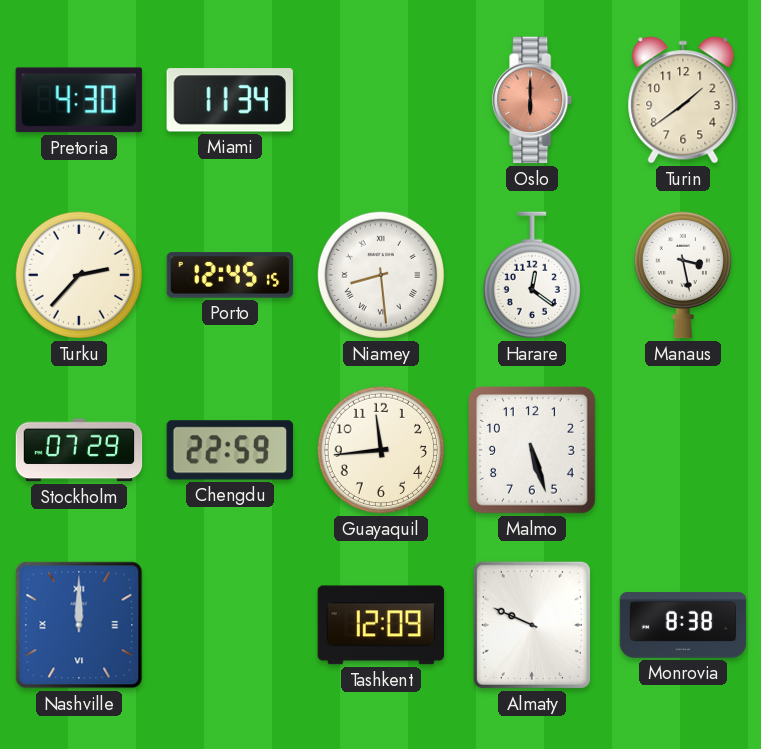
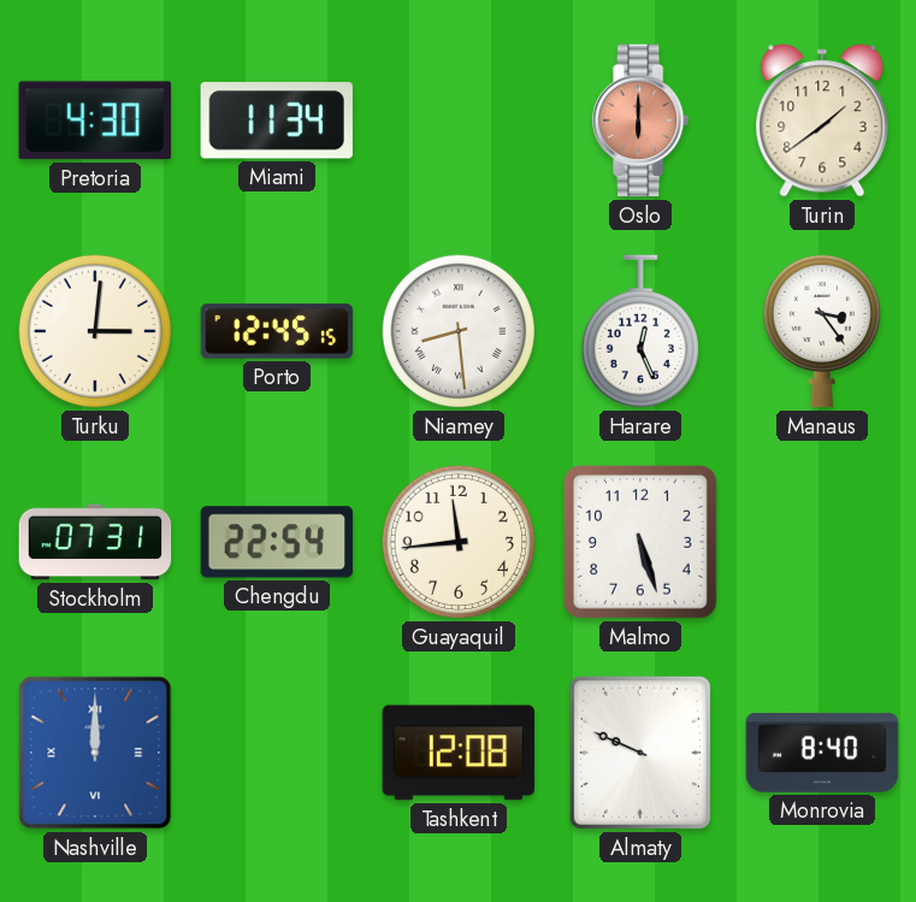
Turku: 2:37 -> 3:01
Harare: 12:21 -> 12:26
Manaus: 3:28 -> 3:24
Stockholm: 07:29 -> 07:31
Chengdu: 22:59 -> 22:54
Tashkent: 12:09 -> 12:08
Monrovia: 8:38 -> 8:40
